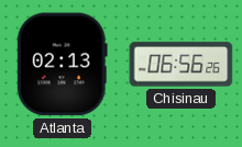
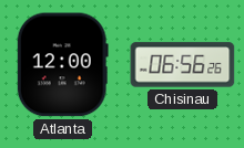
Atlanta: 02:13 -> 12:00
